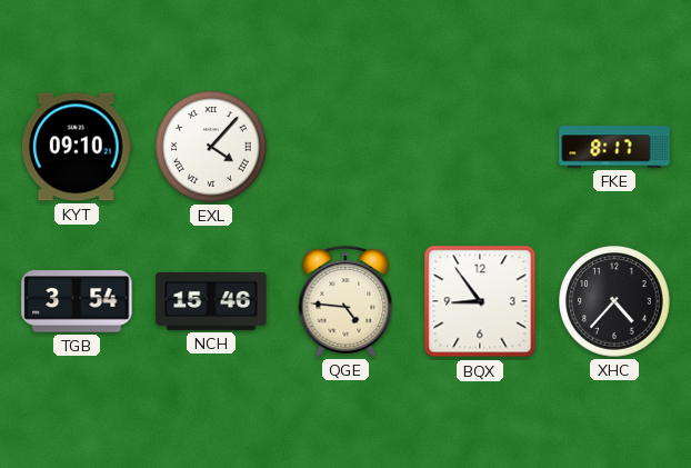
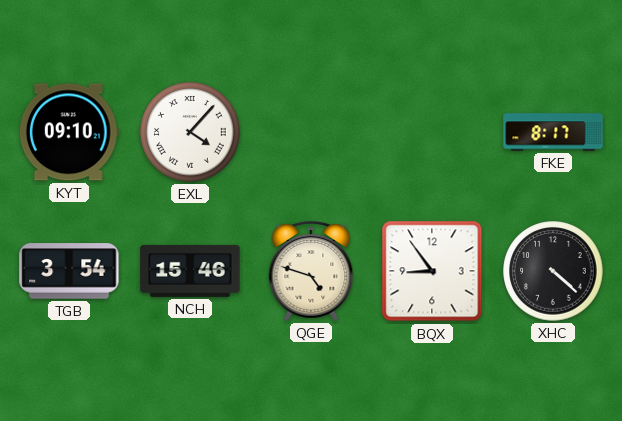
QGE: 4:46 -> 4:48
XHC: 4:37 -> 4:22
